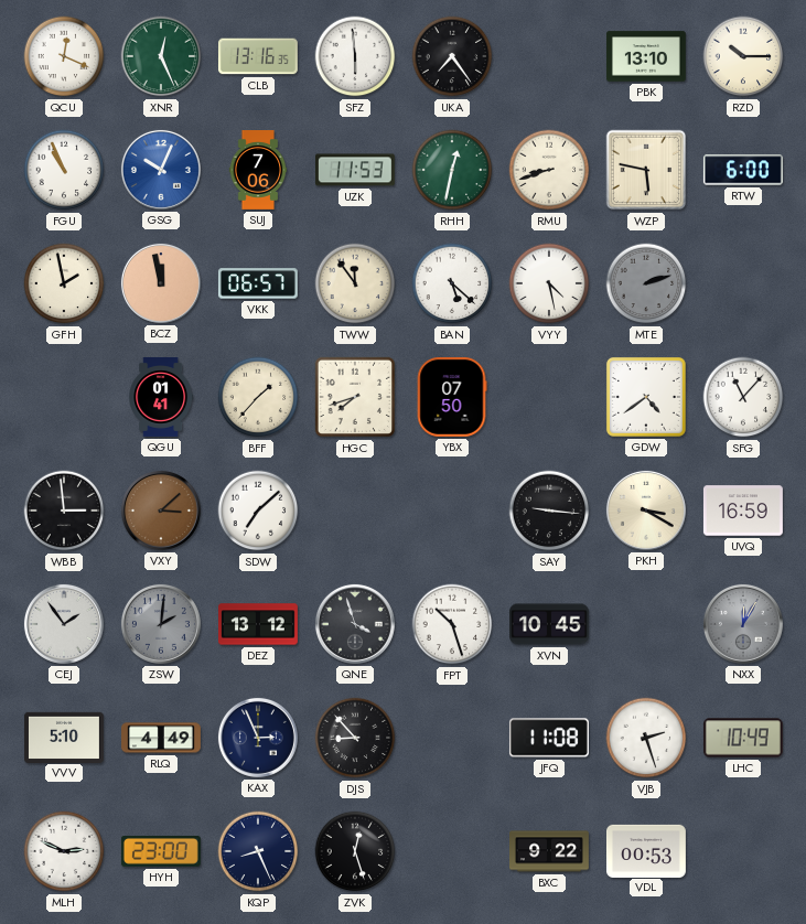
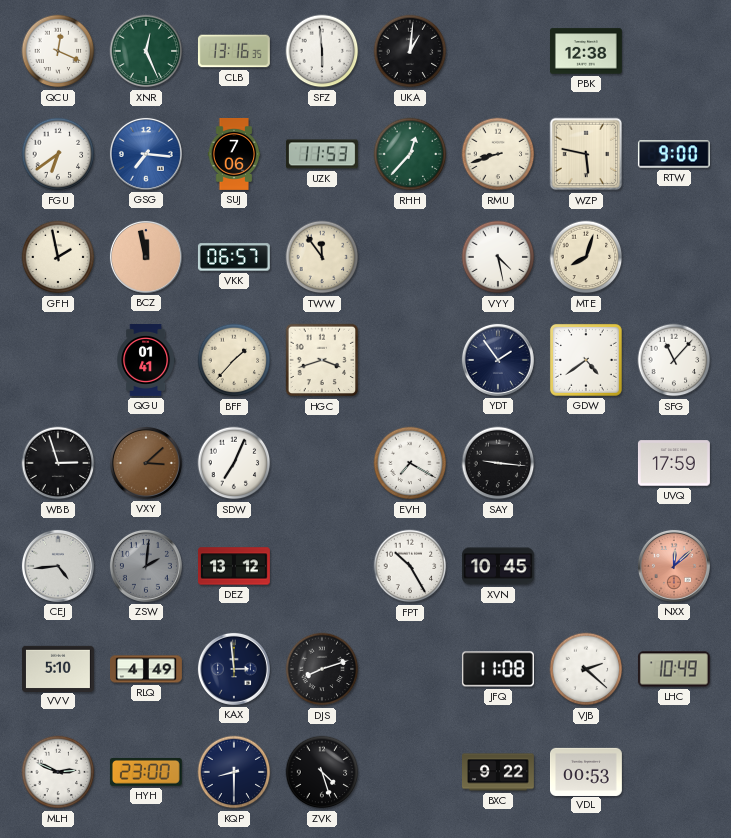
UKA: 7:24 -> 1:01
PBK: 13:10 -> 12:38
RZD: 10:15 -> none
FGU: 10:56 -> 6:39
GSG: 10:04 -> 7:16
RHH: 12:32 -> 12:37
RTW: 6:00 -> 9:00
BAN: 5:22 -> none
MTE: 2:12 -> 8:03
MTE dial: grey -> cream
HGC: 7:42 -> 3:42
YBX: 07:50 -> none
YDT: none -> 1:54
WBB: 2:59 -> 2:57
SDW: 7:08 -> 7:04
EVH: none -> 7:20
PKH: 3:20 -> none
UVQ: 16:59 -> 17:59
CEJ: 1:54 -> 4:44
QNE: 3:57 -> none
FPT: 10:27 -> 10:25
NXX: 12:05 -> 12:08
NXX dial: grey -> salmon
KAX: 2:56 -> 2:59
DJS: 8:53 -> 8:12
VJB: 2:27 -> 2:22
KQP: 8:26 -> 8:30
ZVK: 12:27 -> 4:27
